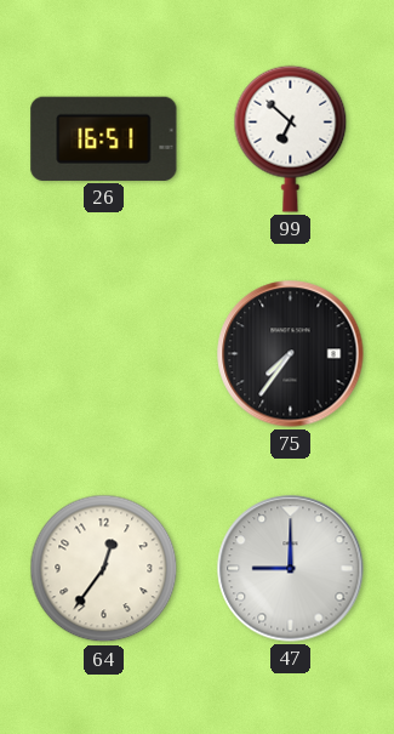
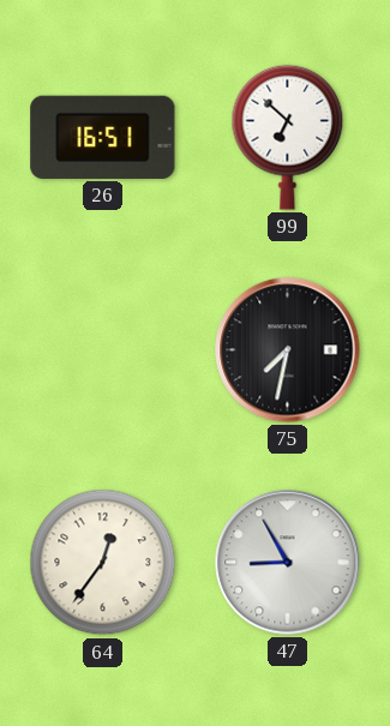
75: 7:36 -> 7:32
47: 9:00 -> 8:55
